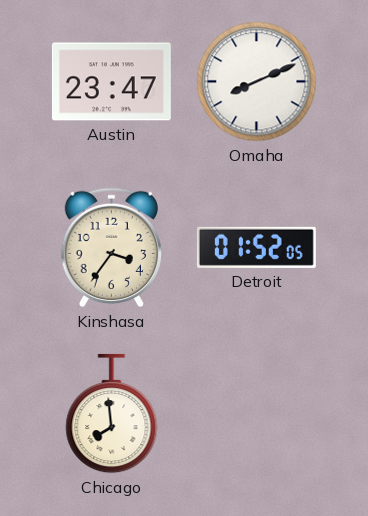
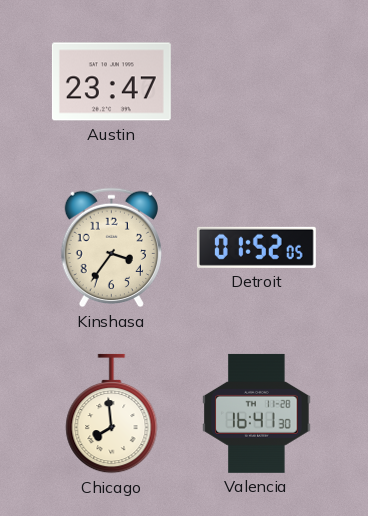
Omaha: 8:11 -> none
Valencia: none -> 16:41
